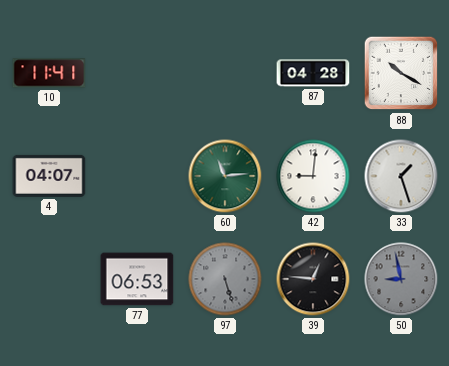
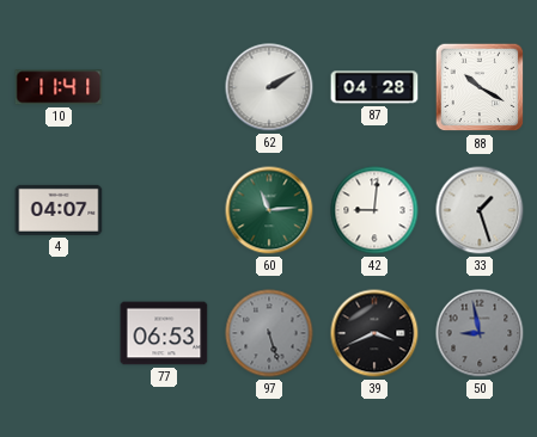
62: none -> 2:10
39: 12:46 -> 3:41
